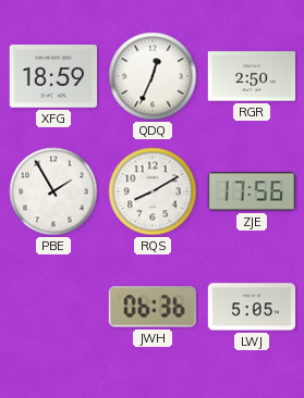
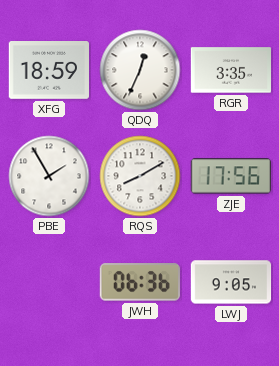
RGR: 2:50 -> 3:35
LWJ: 5:05 -> 9:05
